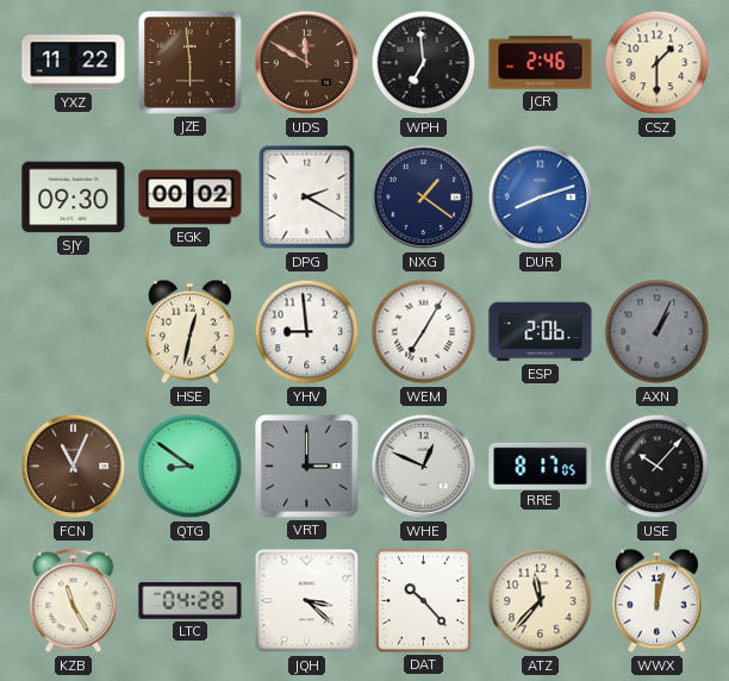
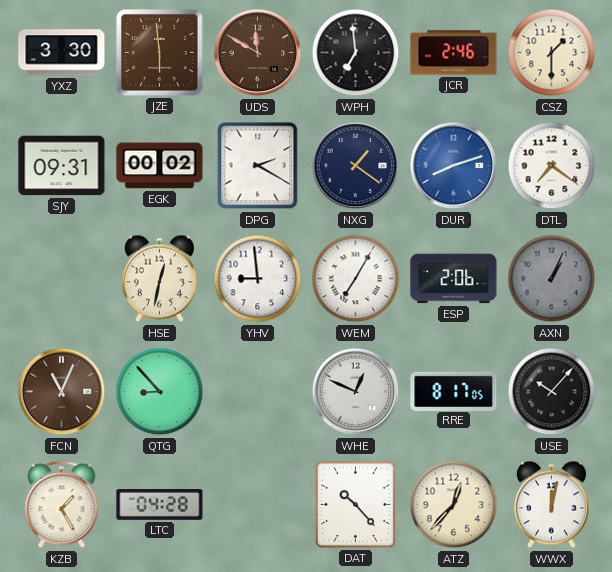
YXZ: 11:22 -> 3:30
SJY: 09:30 -> 09:31
DTL: none -> 7:21
QTG: 8:51 -> 8:53
VRT: 3:00 -> none
KZB: 11:25 -> 1:25
JQH: 3:22 -> none
ATZ: 11:37 -> 12:37
